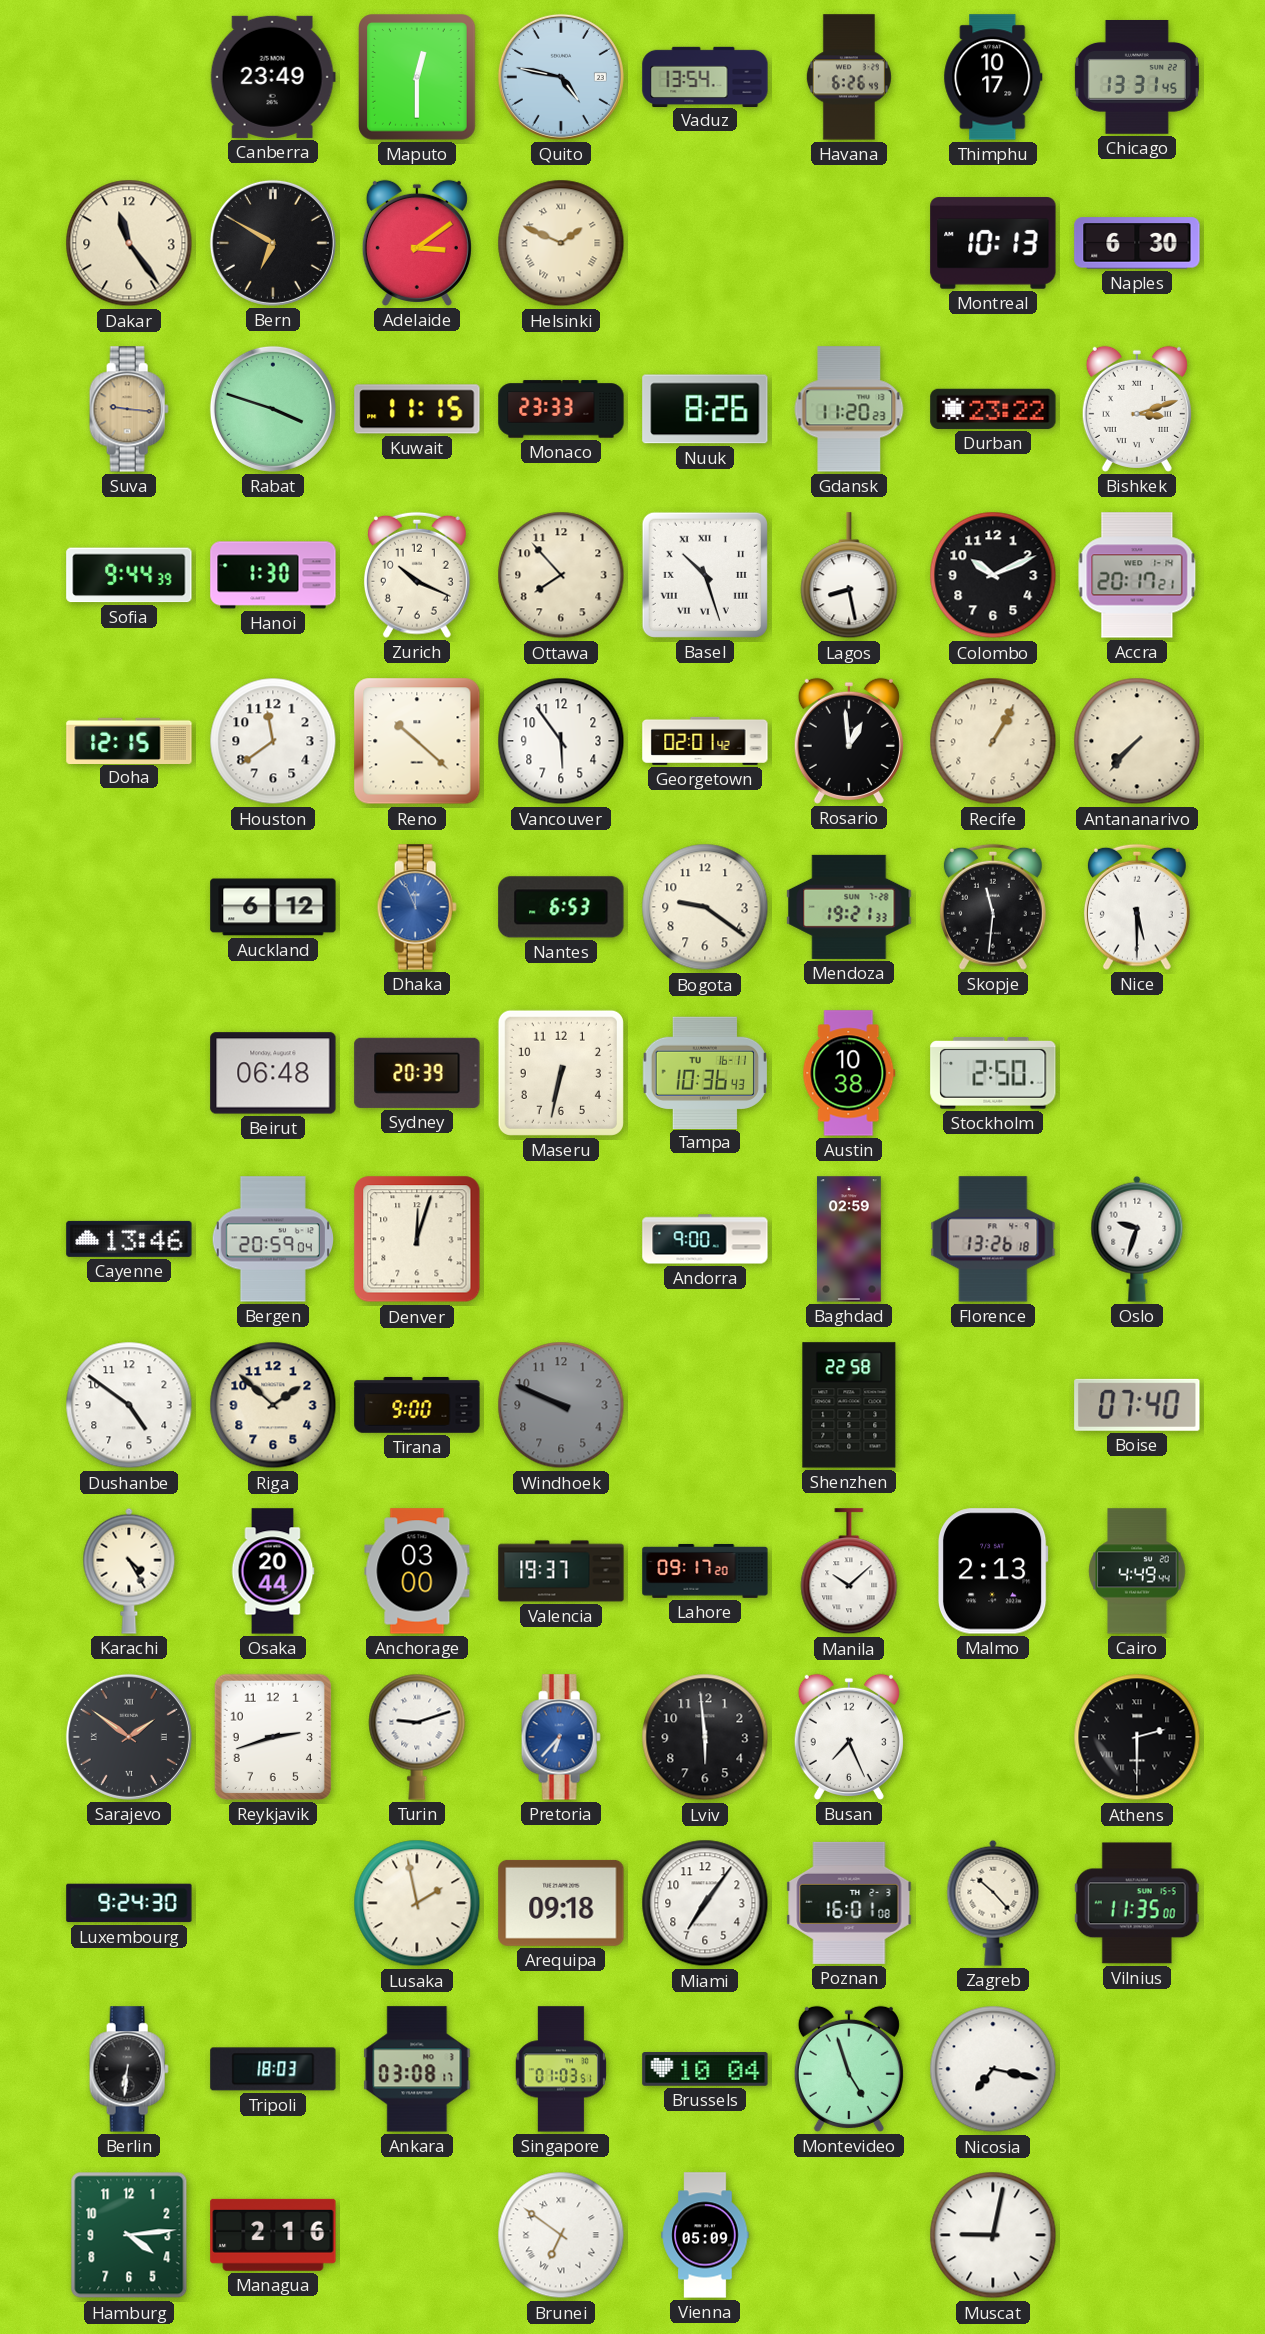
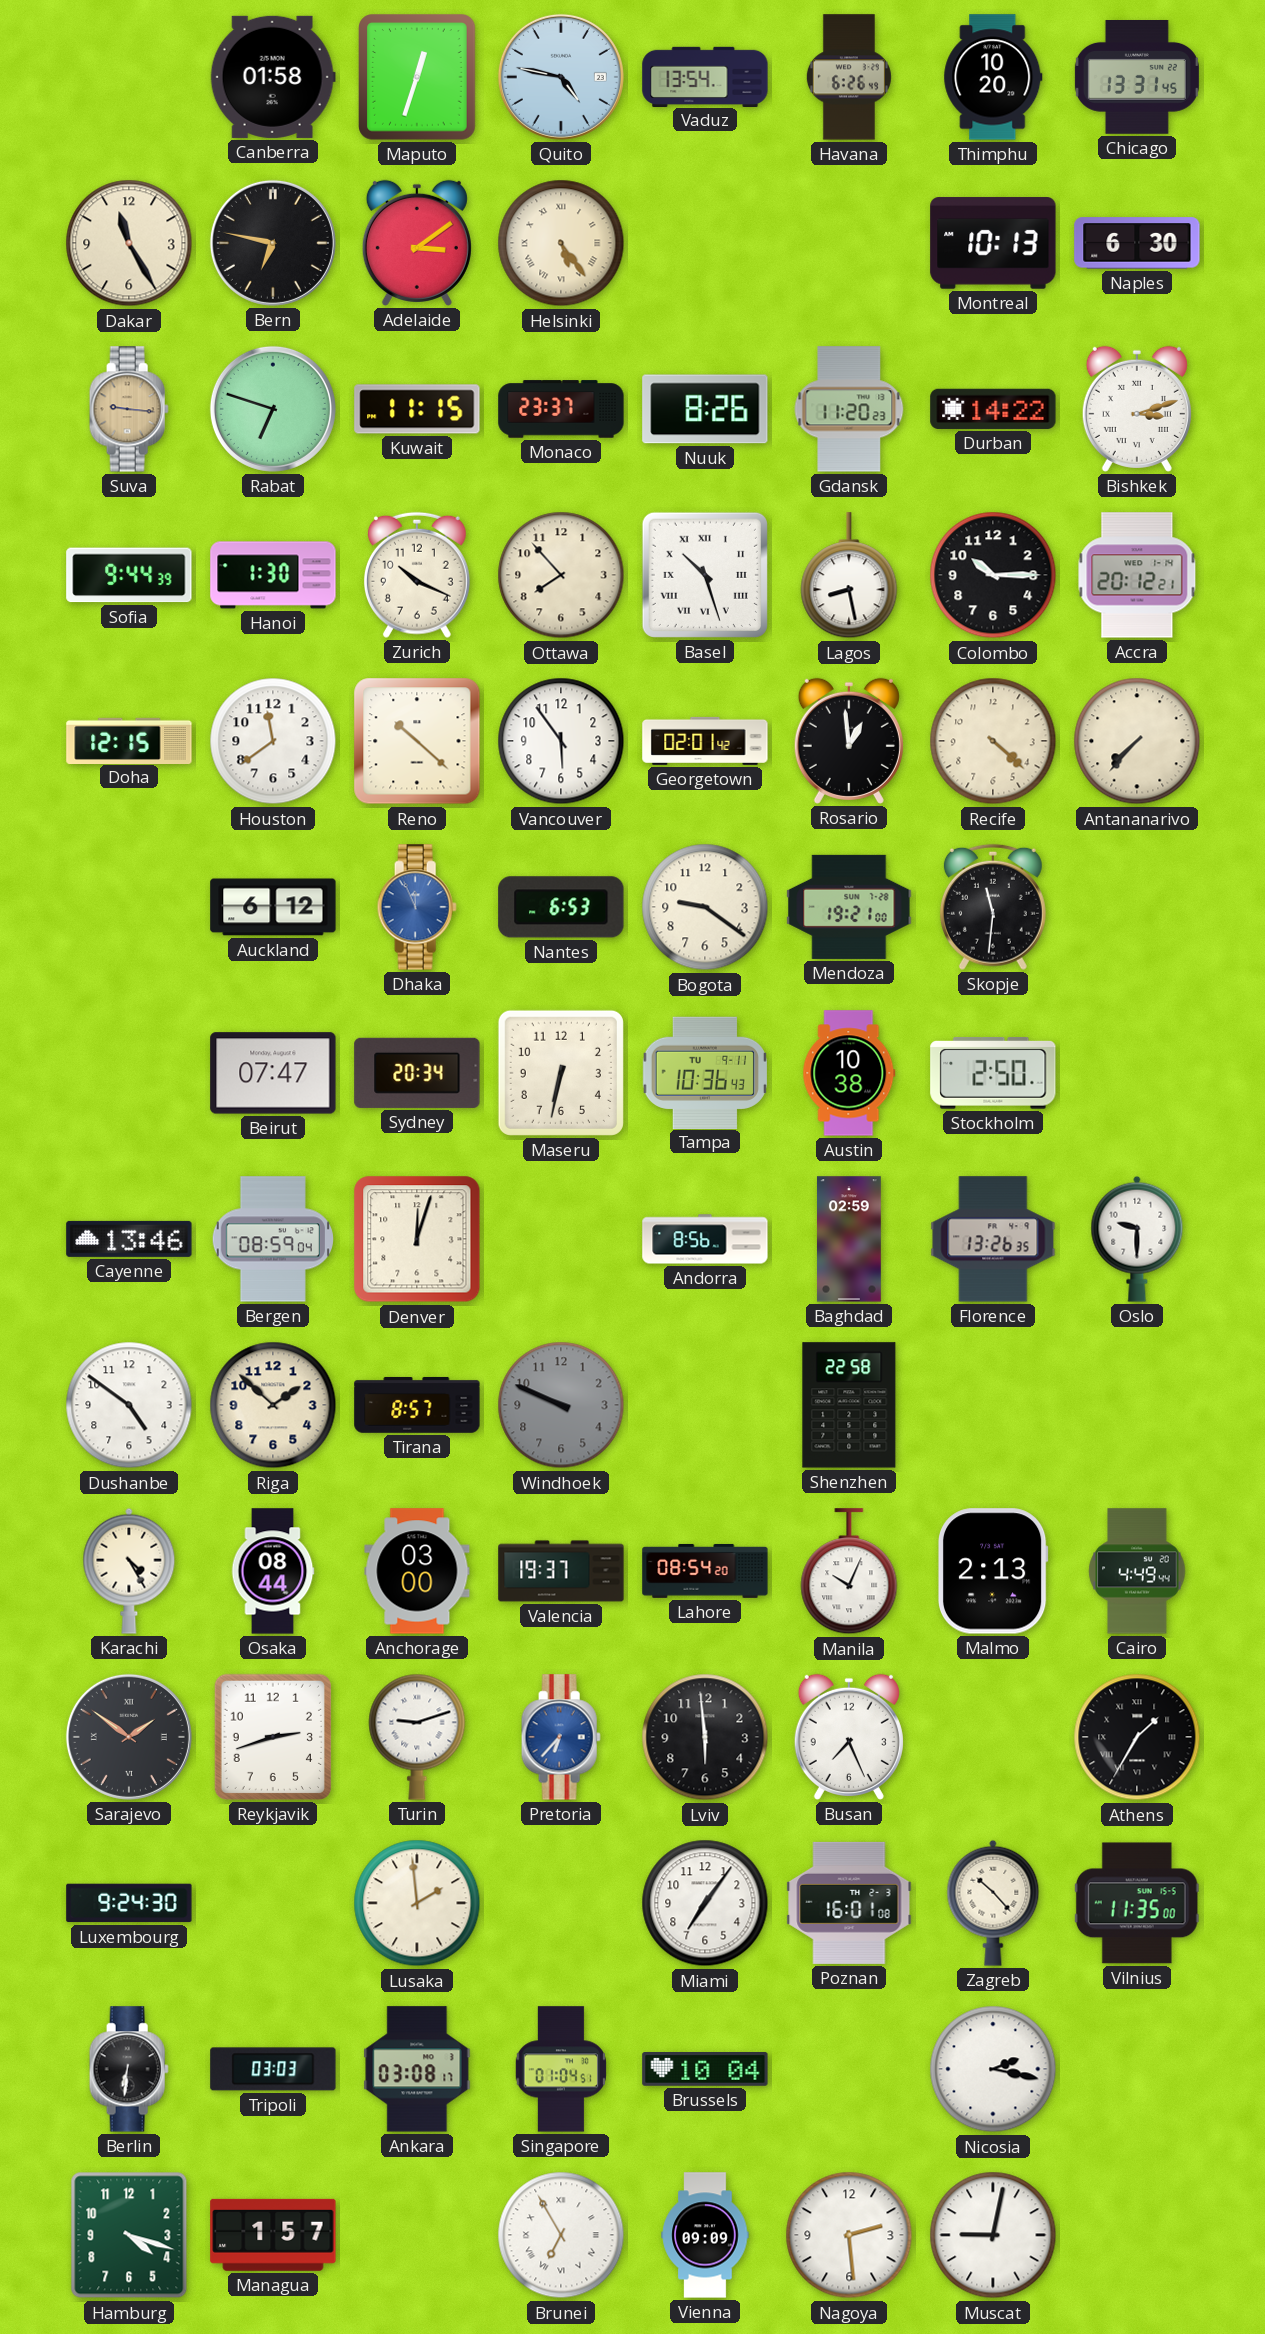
Canberra: 23:49 -> 01:58
Maputo: 12:30 -> 12:33
Thimphu: 10:17 -> 10:20
Dakar: 11:24 -> 11:25
Bern: 6:50 -> 6:47
Helsinki: 1:49 -> 5:24
Rabat: 3:48 -> 6:48
Monaco: 23:33 -> 23:37
Durban: 23:22 -> 14:22
Colombo: 10:11 -> 10:15
Accra: 20:17 -> 20:12
Recife: 1:05 -> 4:22
Mendoza: 19:21:33 -> 19:21:00
Nice: 5:30 -> none
Beirut: 06:48 -> 07:47
Sydney: 20:39 -> 20:34
Tampa date: TU 16-11 -> TU 9-11
Bergen: 20:59 -> 08:59
Andorra: 9:00 -> 8:56
Florence: 13:26:18 -> 13:26:35
Oslo: 9:33 -> 9:30
Tirana: 9:00 -> 8:57
Boise: 07:40 -> none
Osaka: 20:44 -> 08:44
Lahore: 09:17 -> 08:54
Manila: 10:08 -> 10:04
Athens: 2:30 -> 1:35
Lusaka: 1:58 -> 1:59
Arequipa: 09:18 -> none
Tripoli: 18:03 -> 03:03
Singapore: 01:03 -> 01:04
Montevideo: 4:57 -> none
Nicosia: 7:17 -> 2:17
Hamburg: 4:14 -> 4:18
Managua: 2:16 -> 1:57
Brunei: 6:51 -> 6:55
Vienna: 05:09 -> 09:09
Nagoya: none -> 2:29
